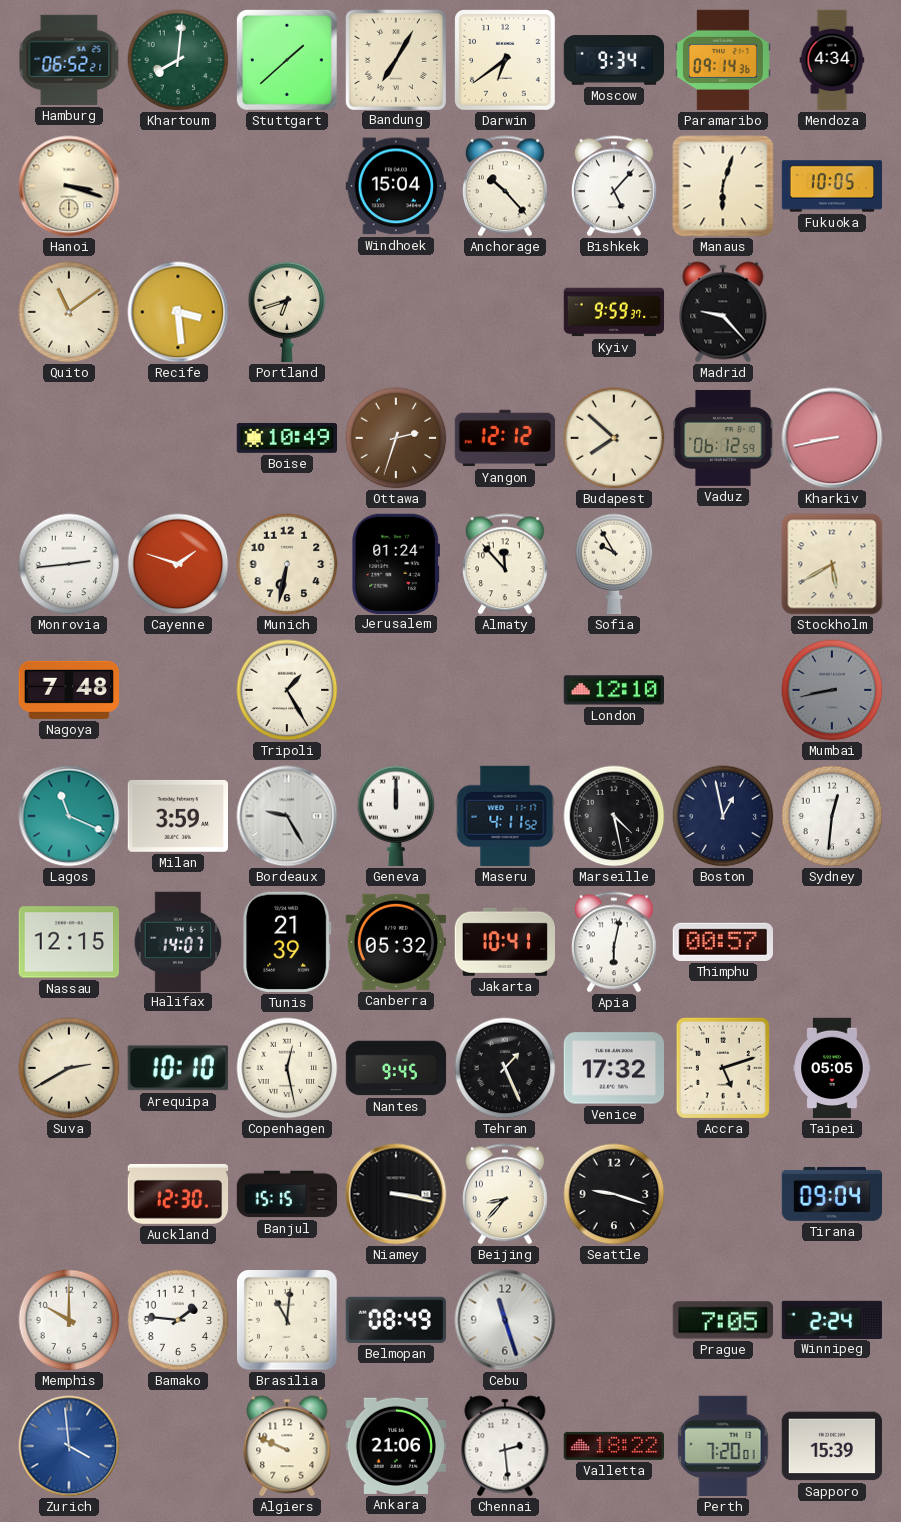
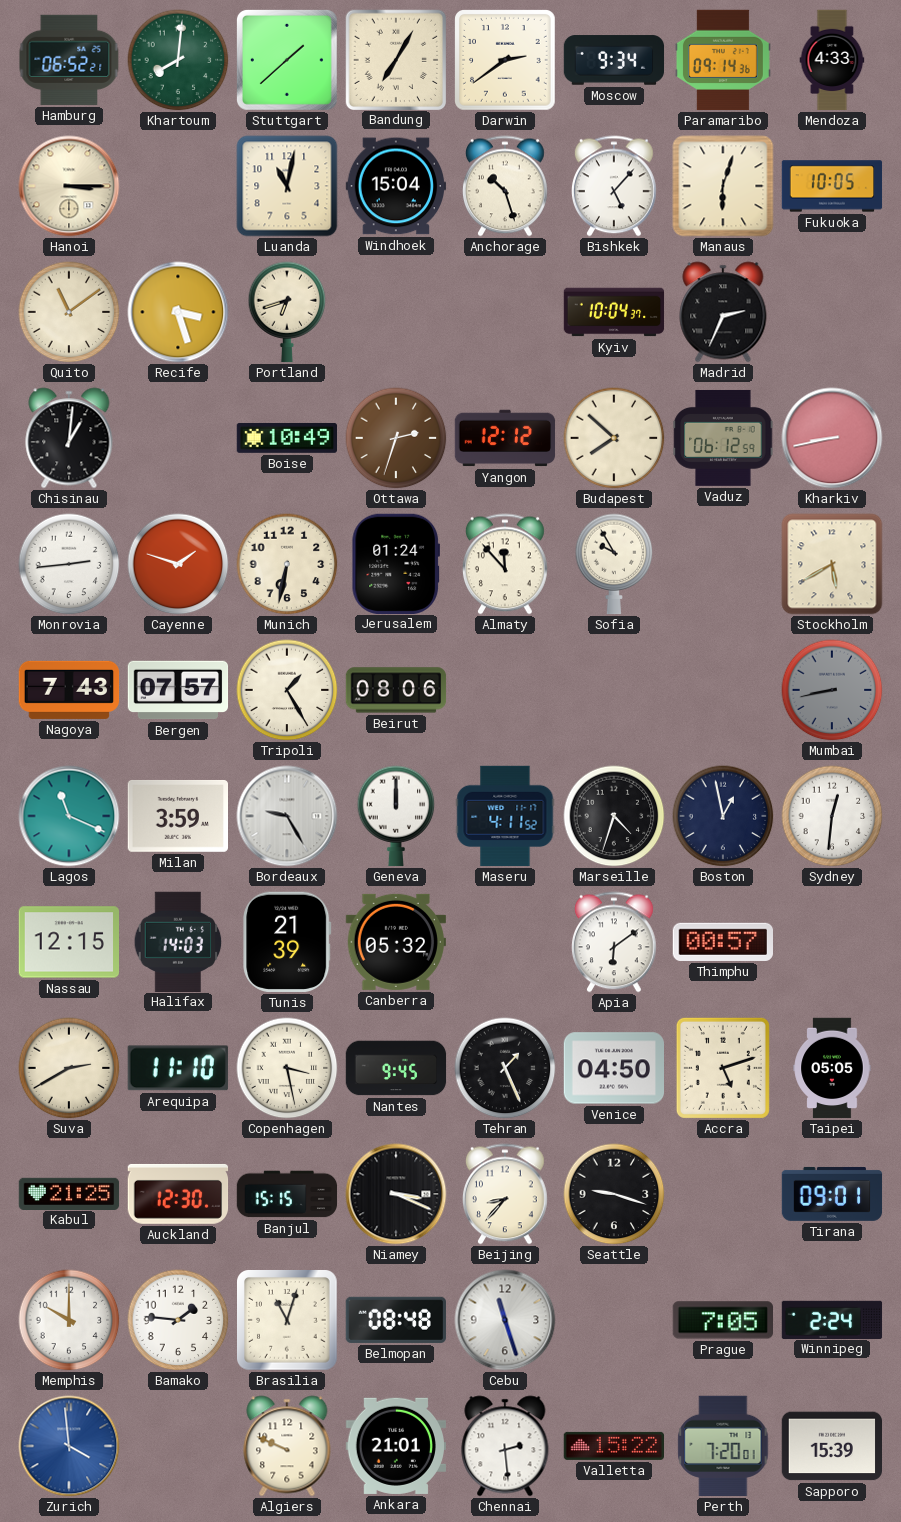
Darwin: 6:39 -> 2:39
Mendoza: 4:34 -> 4:33
Hanoi: 3:18 -> 3:15
Luanda: none -> 11:02
Anchorage: 10:23 -> 10:27
Recife: 3:29 -> 3:27
Kyiv: 9:59 -> 10:04
Madrid: 9:23 -> 2:34
Chisinau: none -> 1:01
Nagoya: 7:48 -> 7:43
Bergen: none -> 07:57
Beirut: none -> 08:06
London: 12:10 -> none
Marseille: 4:28 -> 4:33
Halifax: 14:07 -> 14:03
Jakarta: 10:41 -> none
Apia: 6:02 -> 6:09
Arequipa: 10:10 -> 11:10
Copenhagen: 12:28 -> 3:28
Venice: 17:32 -> 04:50
Kabul: none -> 21:25
Niamey: 3:17 -> 3:19
Tirana: 09:04 -> 09:01
Brasilia: 11:01 -> 11:03
Belmopan: 08:49 -> 08:48
Ankara: 21:06 -> 21:01
Valletta: 18:22 -> 15:22
